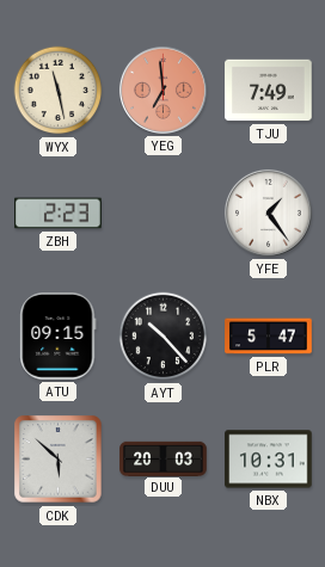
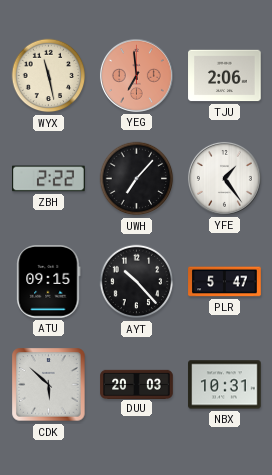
TJU: 7:49 -> 2:06
ZBH: 2:23 -> 2:22
UWH: none -> 7:07
